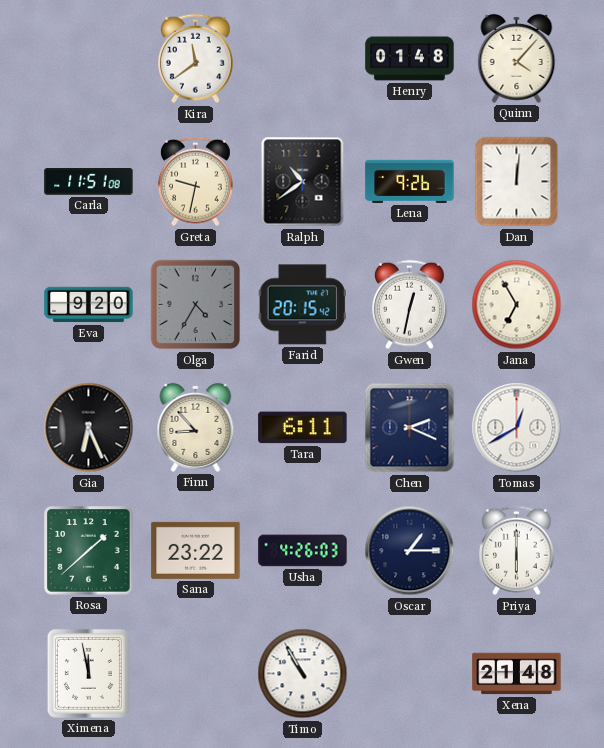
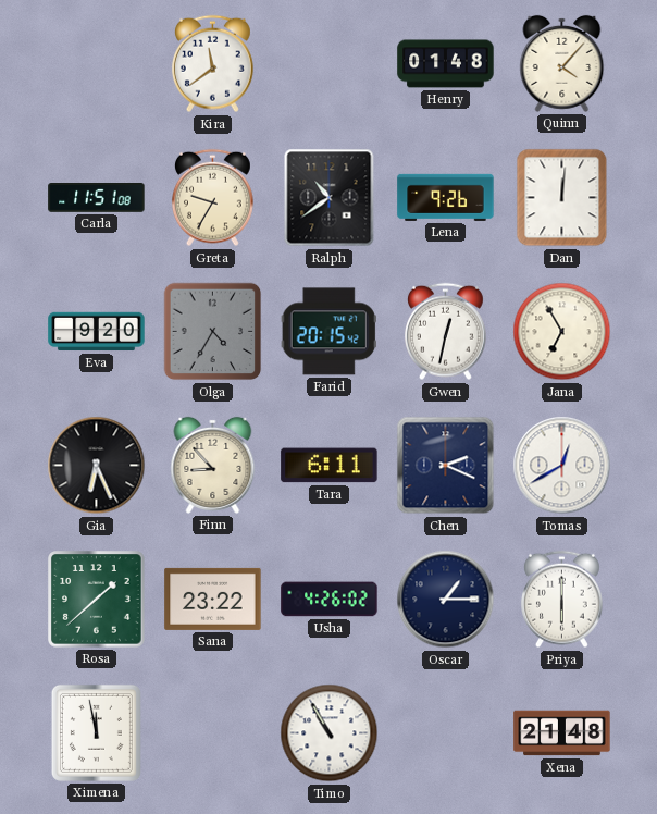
Greta: 9:32 -> 9:35
Usha: 4:26:03 -> 4:26:02
